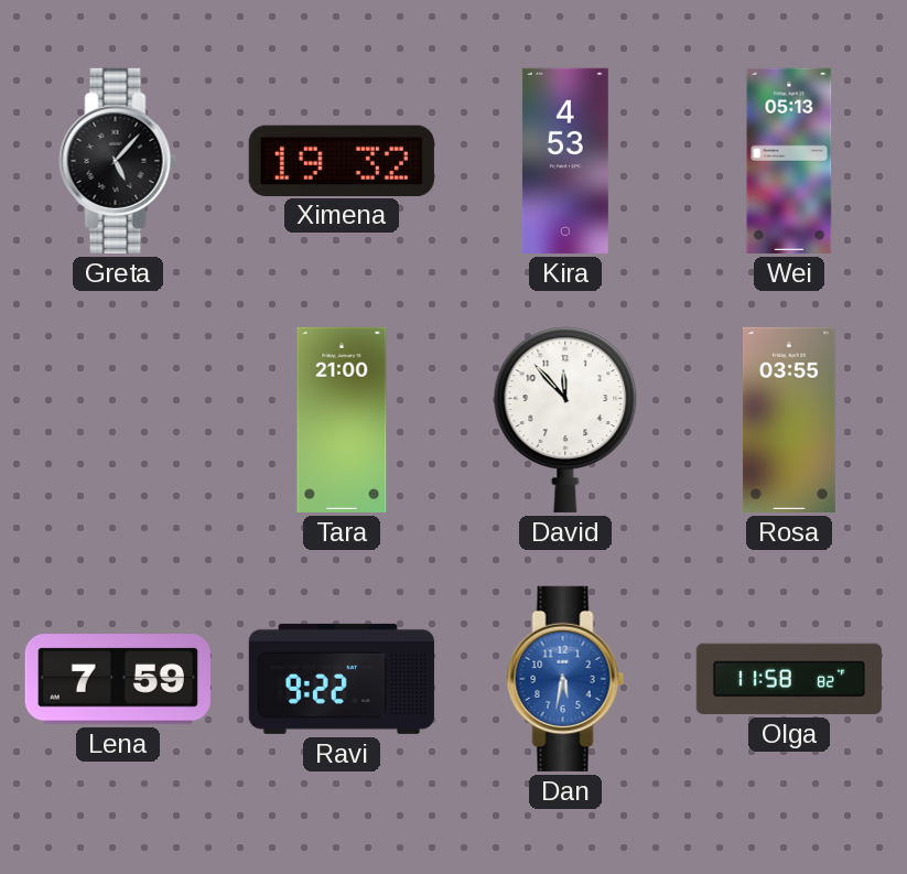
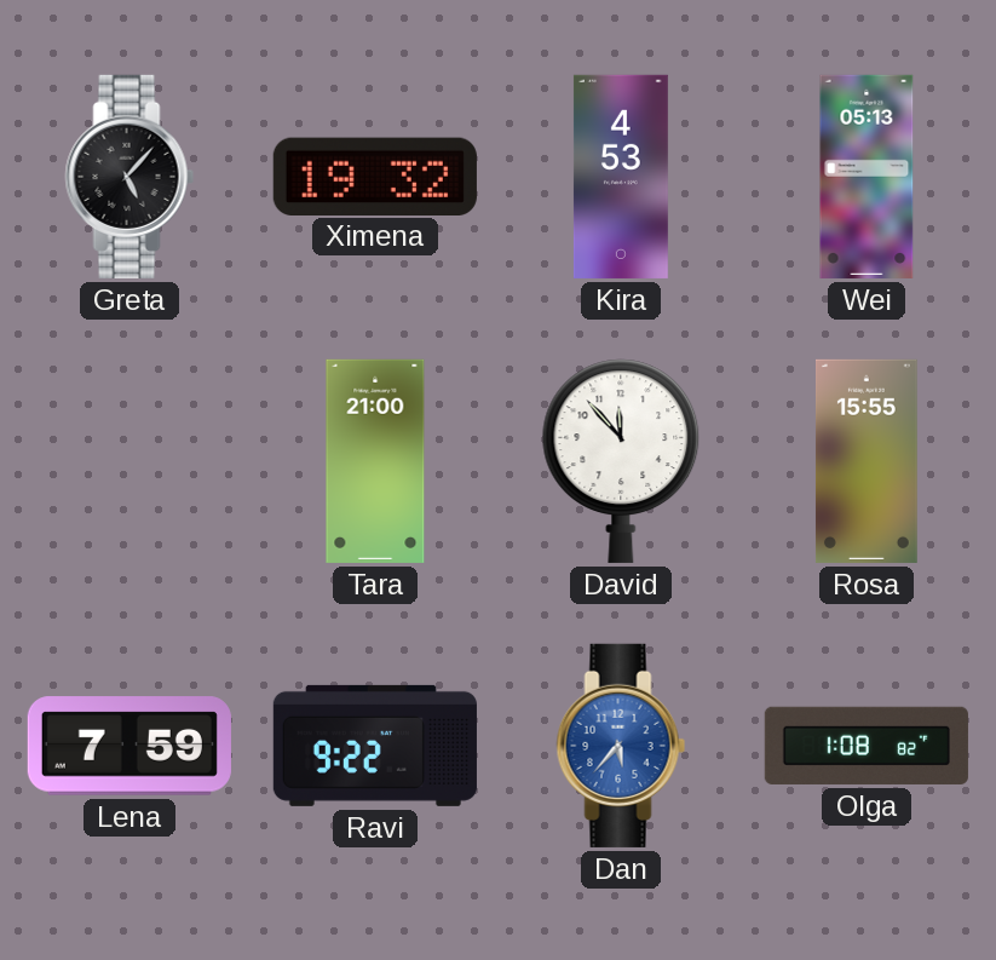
Rosa: 03:55 -> 15:55
Dan: 5:32 -> 5:37
Olga: 11:58 -> 1:08
